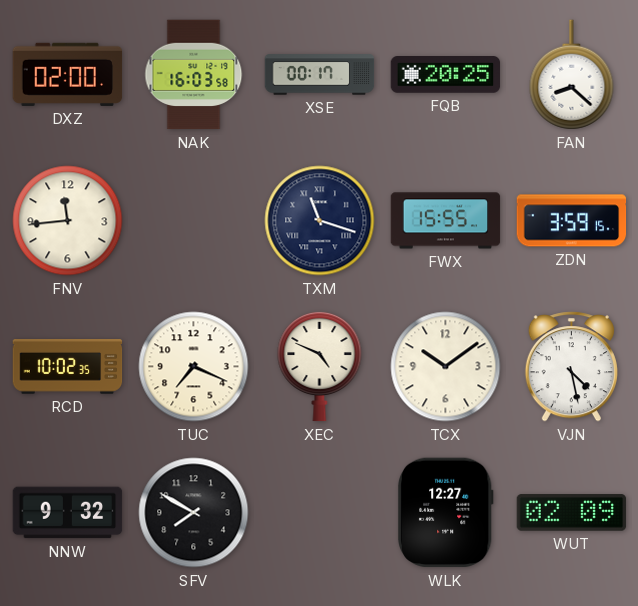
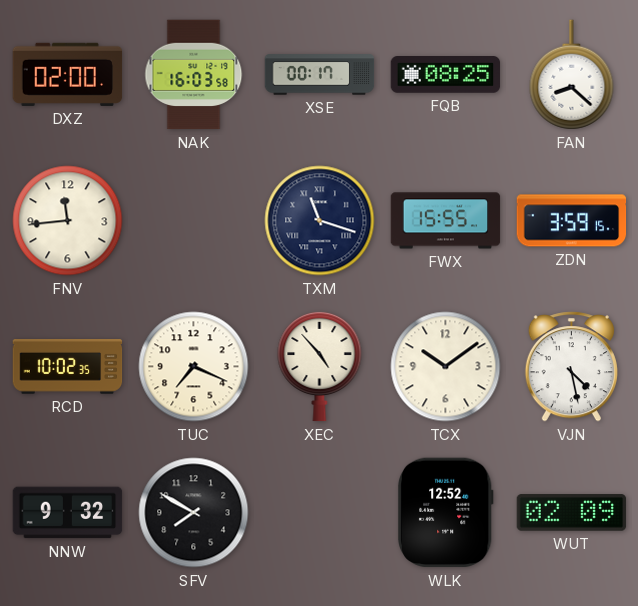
FQB: 20:25 -> 08:25
XEC: 4:49 -> 4:53
WLK: 12:27 -> 12:52
